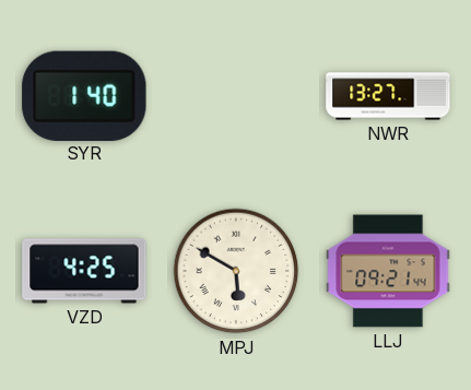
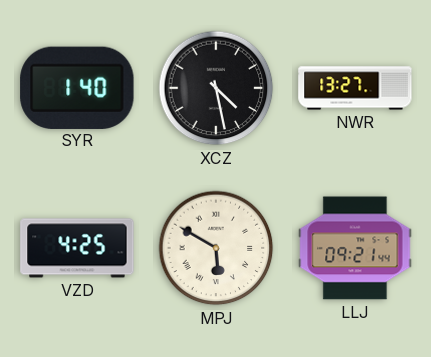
XCZ: none -> 4:28
